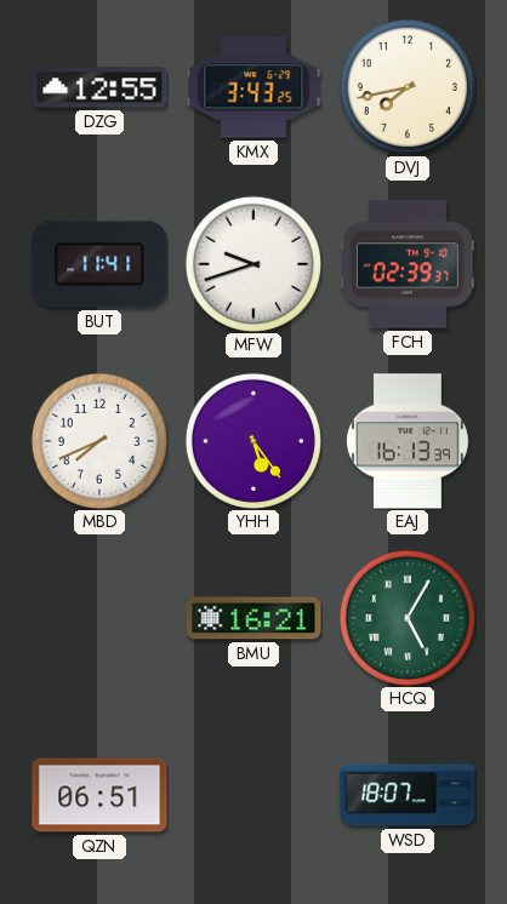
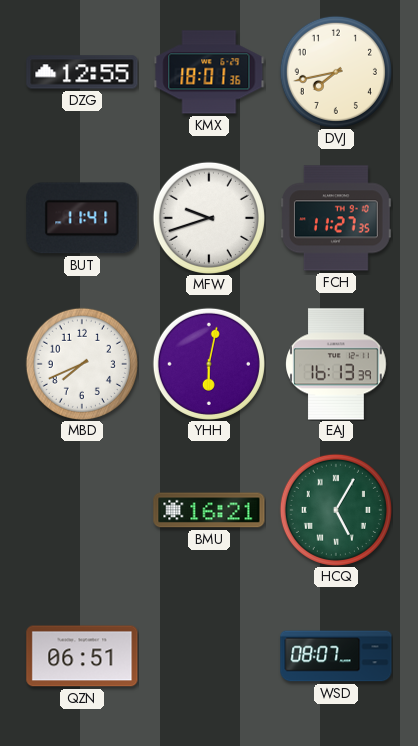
KMX: 3:43 -> 18:01
FCH: 02:39 -> 11:27
YHH: 5:24 -> 6:02
WSD: 18:07 -> 08:07
